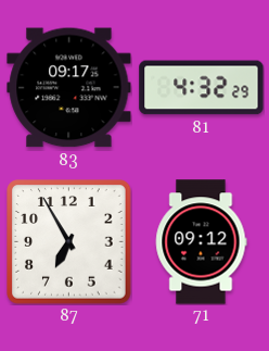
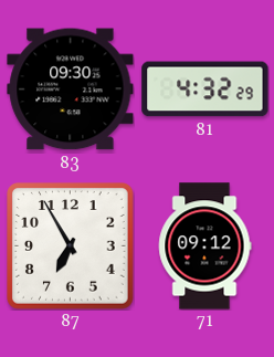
83: 09:17 -> 09:30
